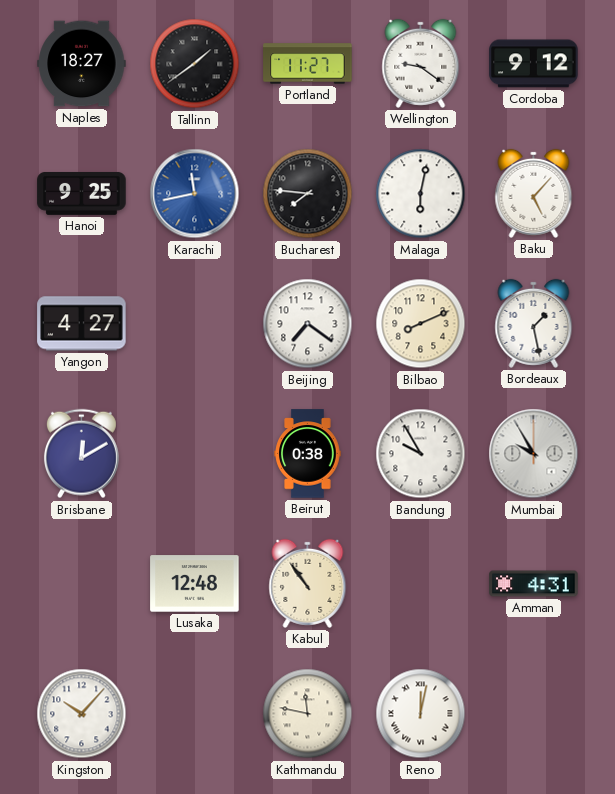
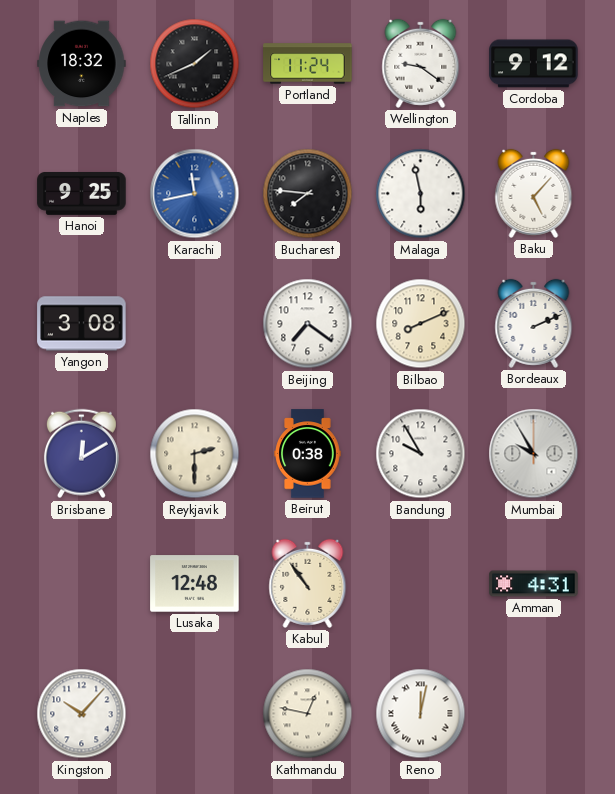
Naples: 18:27 -> 18:32
Tallinn: 1:39 -> 1:41
Portland: 11:27 -> 11:24
Malaga: 6:02 -> 5:58
Yangon: 4:27 -> 3:08
Bordeaux: 1:28 -> 2:11
Reykjavik: none -> 2:30
Kathmandu: 11:47 -> 12:47
